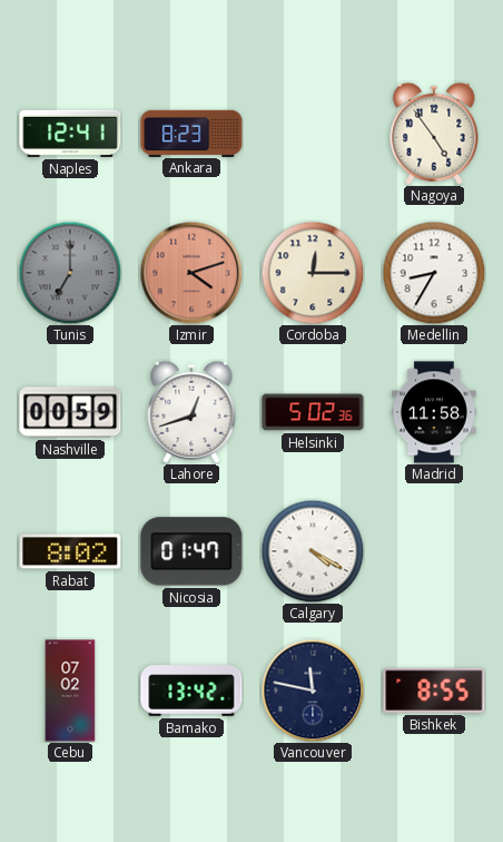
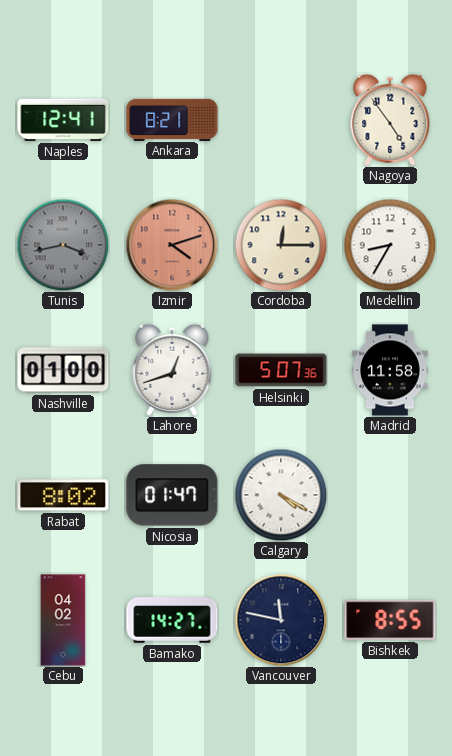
Ankara: 8:23 -> 8:21
Tunis: 7:00 -> 3:43
Nashville: 00:59 -> 01:00
Helsinki: 5:02 -> 5:07
Cebu: 07:02 -> 04:02
Bamako: 13:42 -> 14:27
